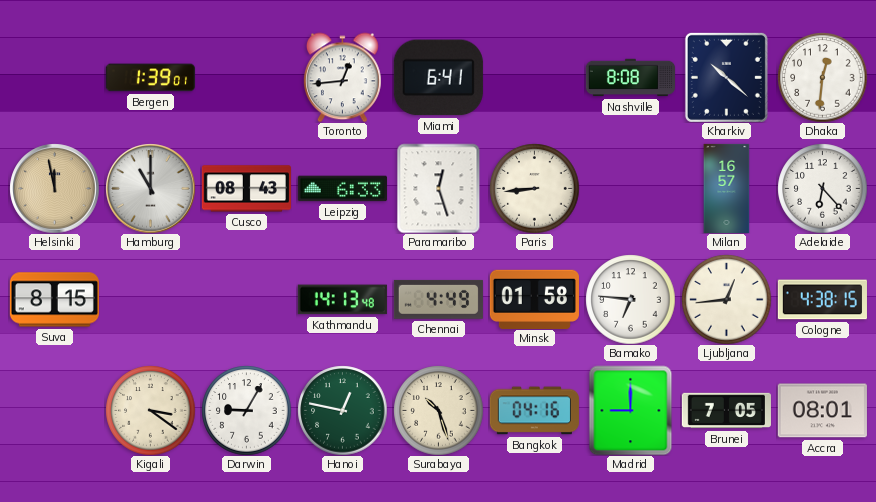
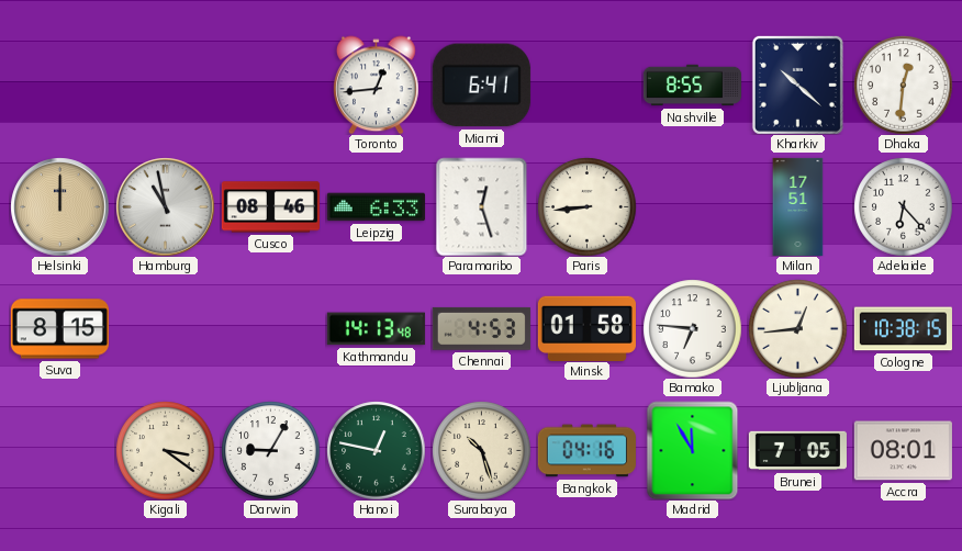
Bergen: 1:39 -> none
Nashville: 8:08 -> 8:55
Helsinki: 11:58 -> 12:00
Hamburg: 11:00 -> 10:58
Cusco: 08:43 -> 08:46
Milan: 16:57 -> 17:51
Chennai: 4:49 -> 4:53
Cologne: 4:38 -> 10:38
Madrid: 9:00 -> 11:55
